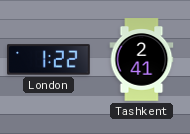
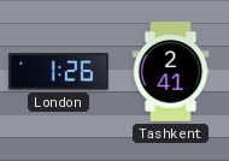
London: 1:22 -> 1:26
